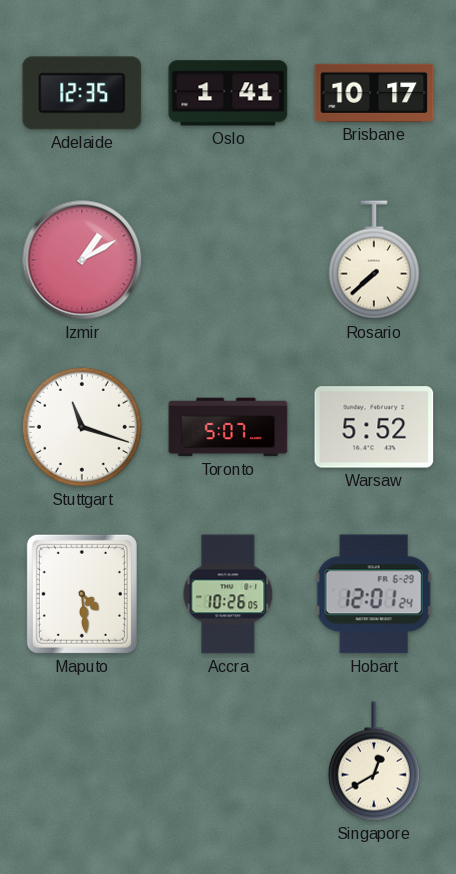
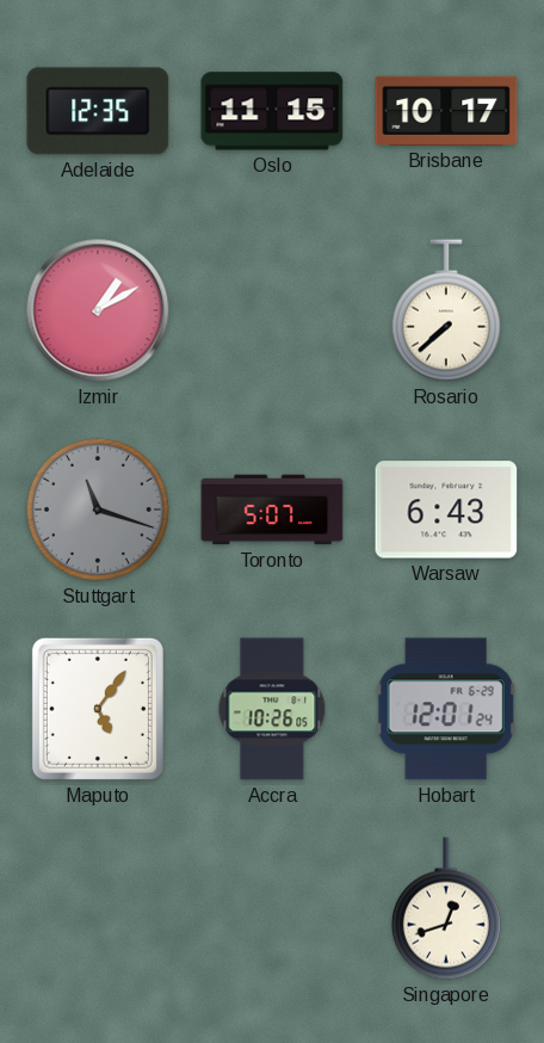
Oslo: 1:41 -> 11:15
Stuttgart dial: white -> grey
Warsaw: 5:52 -> 6:43
Maputo: 4:29 -> 5:06
Singapore: 12:40 -> 12:42
